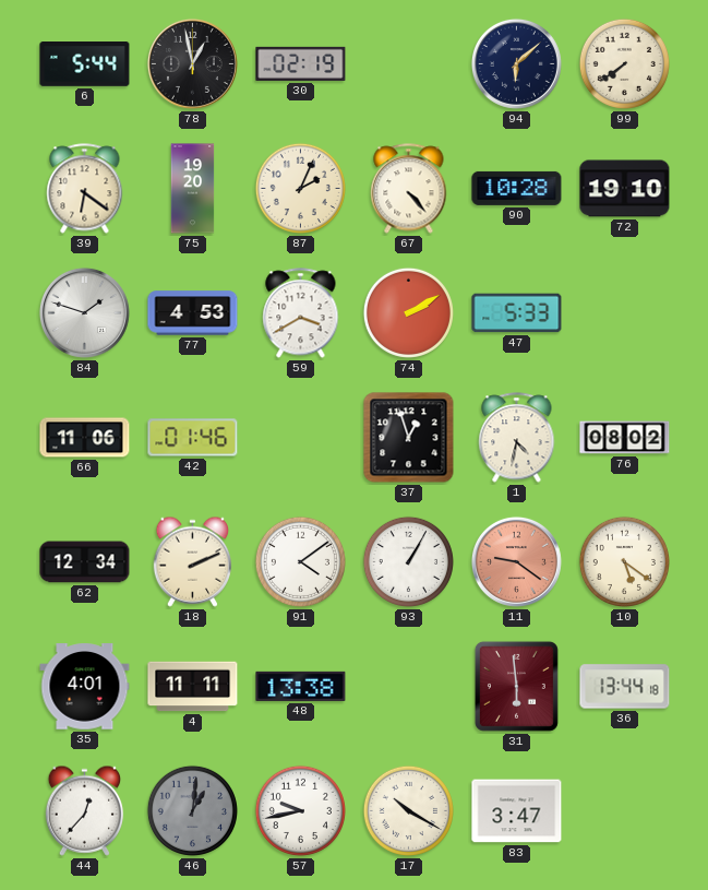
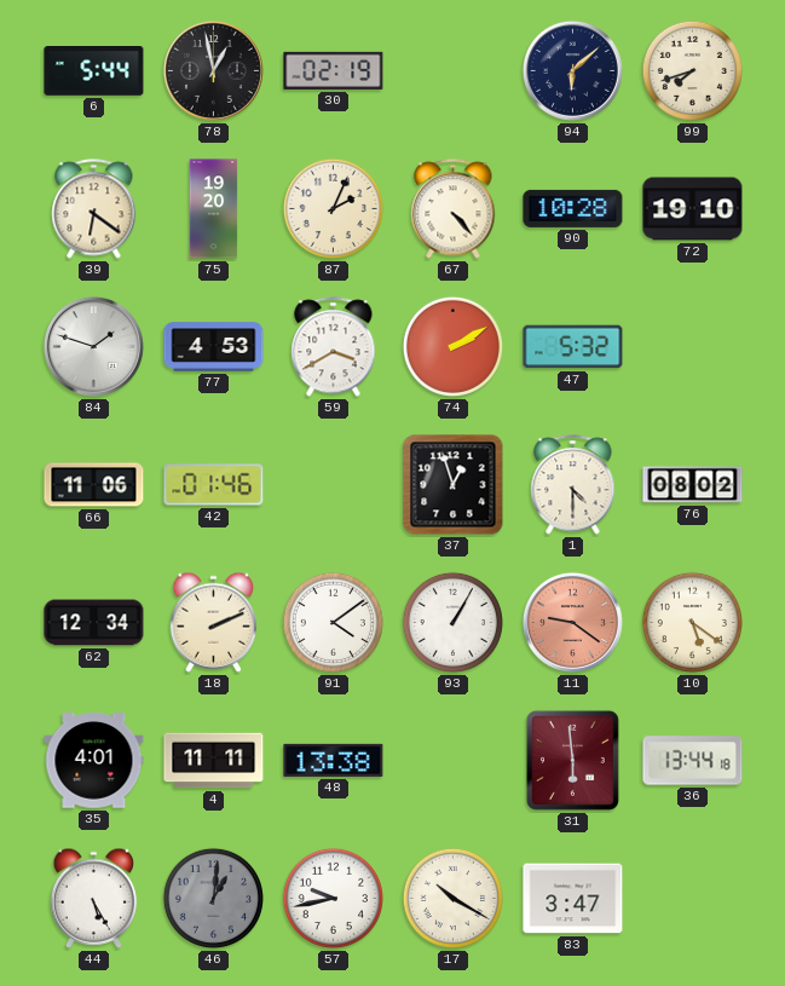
99: 7:39 -> 7:42
47: 5:33 -> 5:32
1: 4:32 -> 4:30
44: 12:37 -> 5:25
